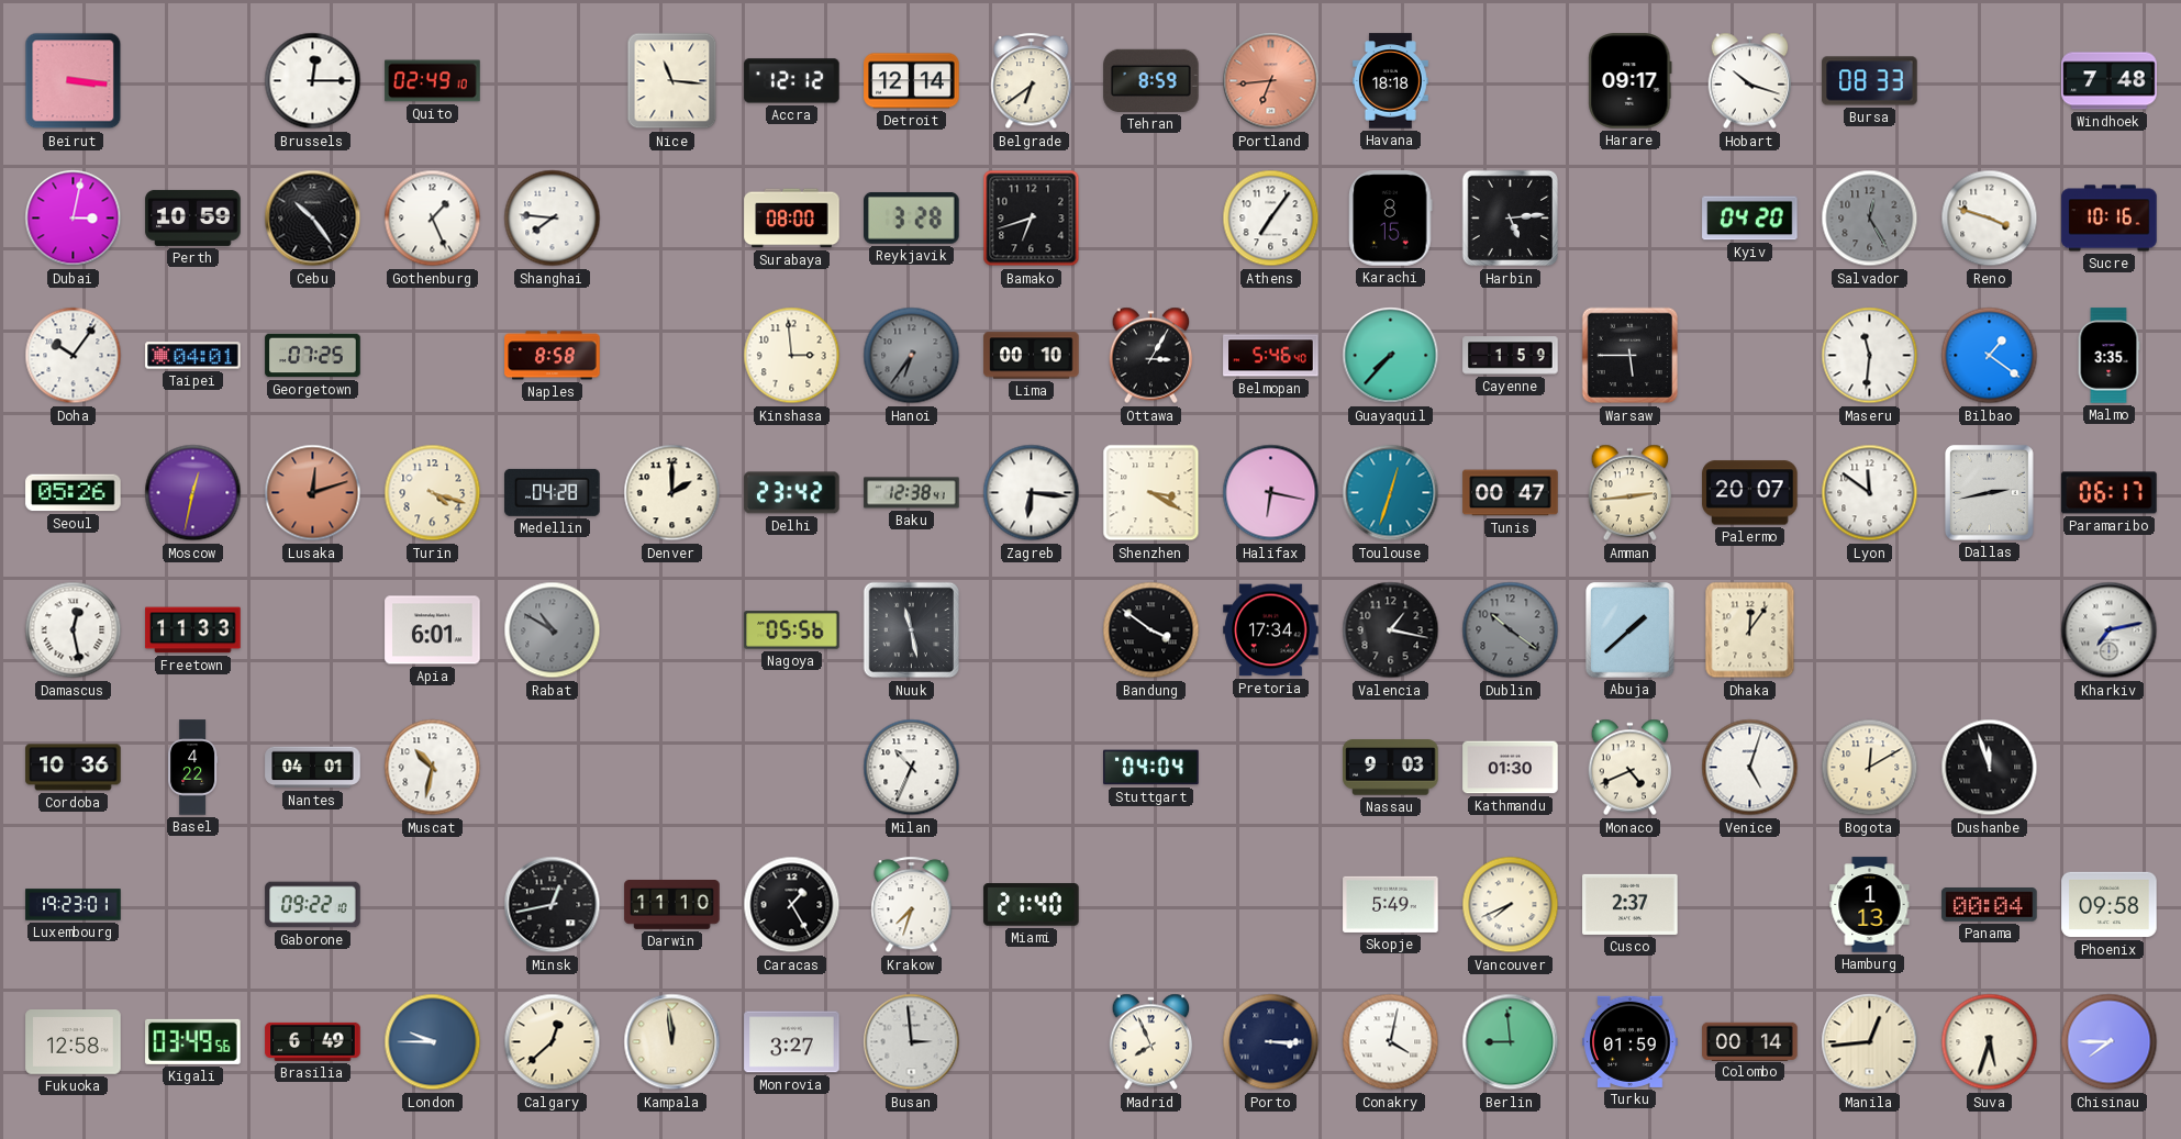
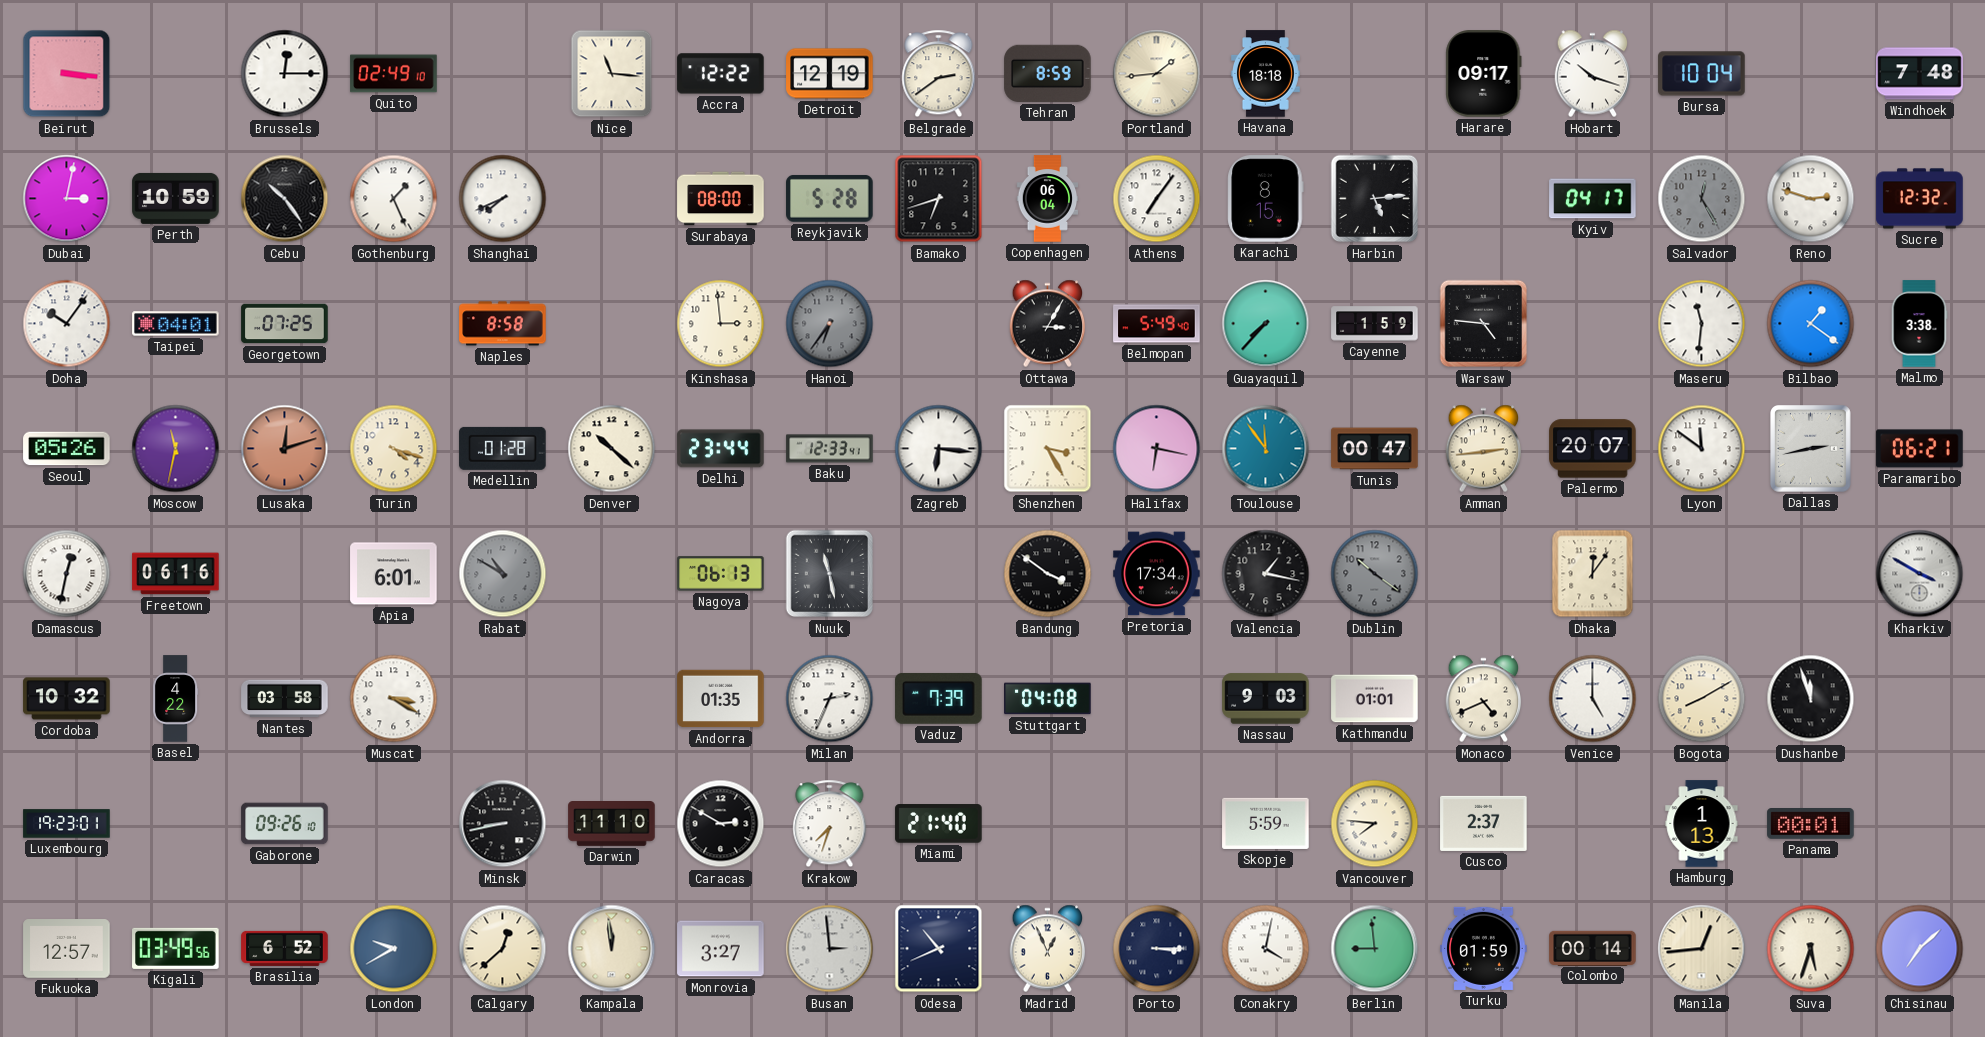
Accra: 12:12 -> 12:22
Detroit: 12:14 -> 12:19
Belgrade: 6:39 -> 2:39
Portland: 6:44 -> 1:44
Portland dial: salmon -> cream
Bursa: 08:33 -> 10:04
Shanghai: 7:46 -> 7:41
Reykjavik: 3:28 -> 5:28
Copenhagen: none -> 06:04
Kyiv: 04:20 -> 04:17
Reno: 3:48 -> 2:48
Sucre: 10:16 -> 12:32
Lima: 00:10 -> none
Belmopan: 5:46 -> 5:49
Warsaw: 5:45 -> 4:46
Malmo: 3:35 -> 3:38
Moscow: 12:32 -> 11:32
Medellin: 04:28 -> 01:28
Denver: 2:00 -> 10:22
Delhi: 23:42 -> 23:44
Baku: 12:38 -> 12:33
Shenzhen: 3:20 -> 3:25
Toulouse: 12:33 -> 11:54
Paramaribo: 06:17 -> 06:21
Damascus: 12:28 -> 12:32
Freetown: 11:33 -> 06:16
Nagoya: 05:56 -> 06:13
Abuja: 1:38 -> none
Kharkiv: 7:13 -> 3:50
Cordoba: 10:36 -> 10:32
Nantes: 04:01 -> 03:58
Muscat: 10:32 -> 3:20
Andorra: none -> 01:35
Milan: 10:34 -> 2:34
Vaduz: none -> 7:39
Stuttgart: 04:04 -> 04:08
Kathmandu: 01:30 -> 01:01
Venice: 5:03 -> 5:00
Bogota: 12:10 -> 8:10
Gaborone: 09:22 -> 09:26
Minsk: 12:43 -> 8:43
Caracas: 1:25 -> 2:50
Skopje: 5:49 -> 5:59
Vancouver: 7:41 -> 7:46
Panama: 00:04 -> 00:01
Phoenix: 09:58 -> none
Fukuoka: 12:58 -> 12:57
Brasilia: 6:49 -> 6:52
London: 9:45 -> 9:40
Odesa: none -> 10:41
Madrid: 7:56 -> 12:56
Chisinau: 7:45 -> 7:08
